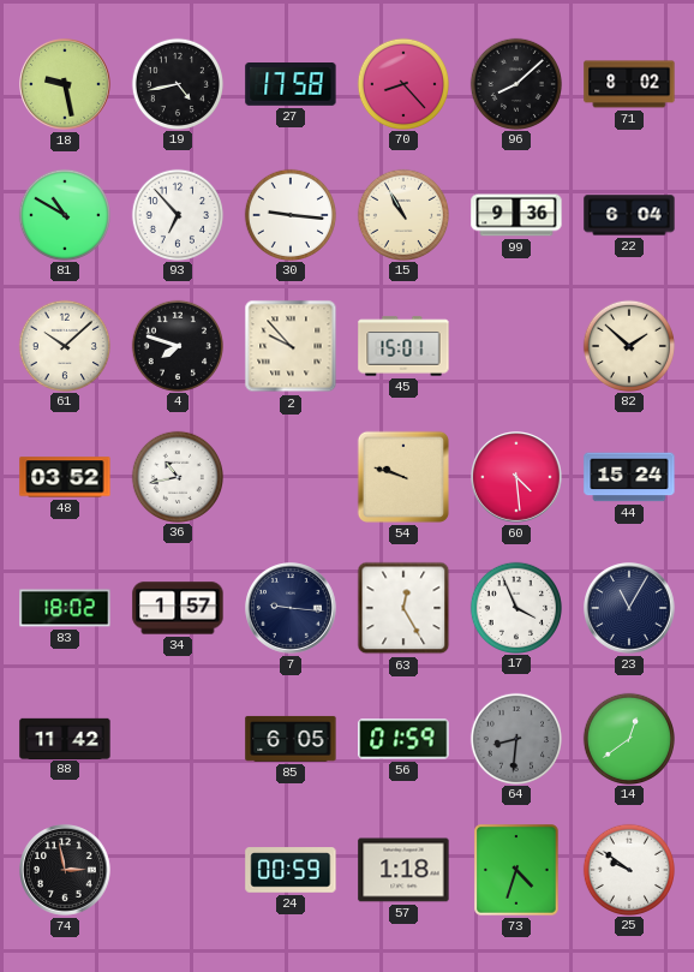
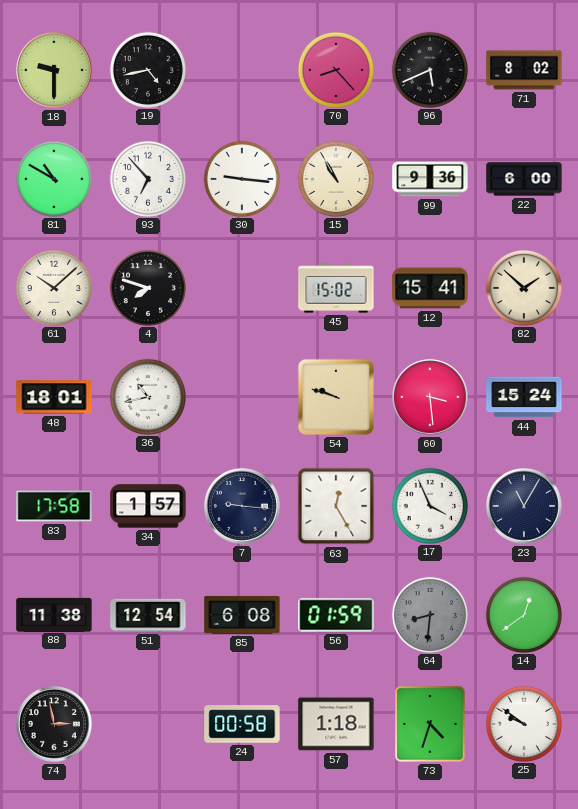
18: 9:28 -> 9:30
27: 17:58 -> none
96: 8:08 -> 5:41
22: 6:04 -> 6:00
2: 9:53 -> none
45: 15:01 -> 15:02
12: none -> 15:41
48: 03:52 -> 18:01
60: 4:29 -> 3:29
83: 18:02 -> 17:58
88: 11:42 -> 11:38
51: none -> 12:54
85: 6:05 -> 6:08
24: 00:59 -> 00:58
